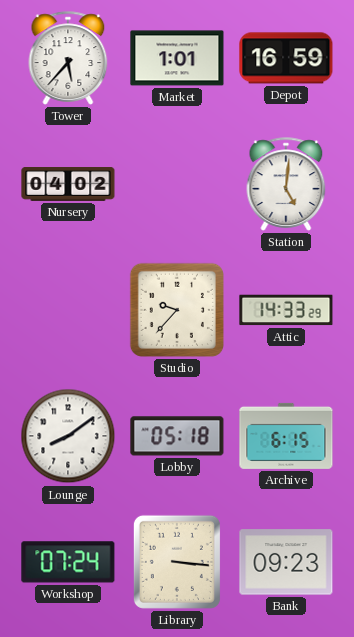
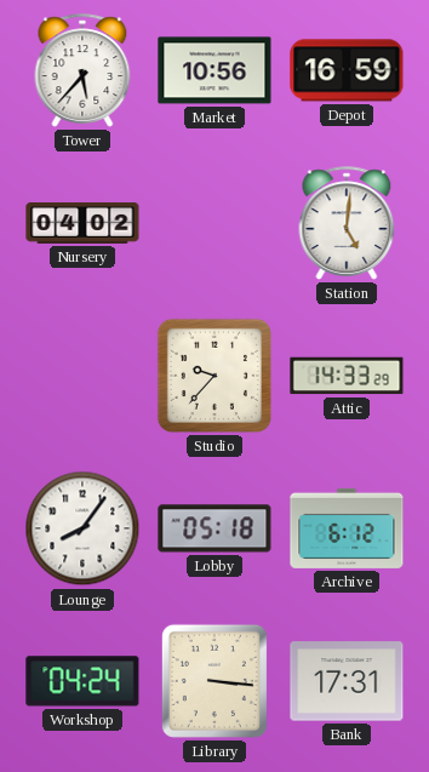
Market: 1:01 -> 10:56
Lounge: 8:09 -> 8:06
Archive: 6:15 -> 6:12
Workshop: 07:24 -> 04:24
Bank: 09:23 -> 17:31
